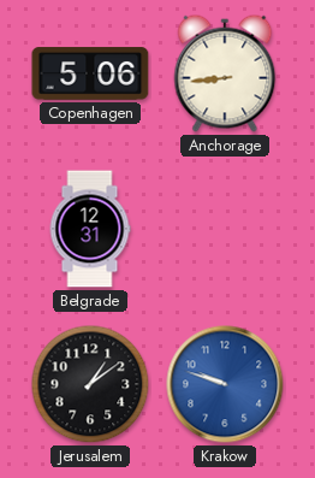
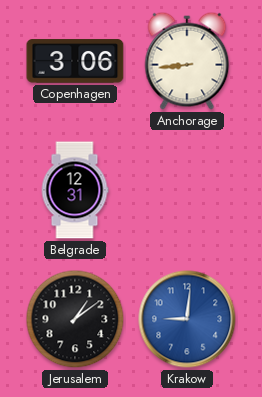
Copenhagen: 5:06 -> 3:06
Krakow: 9:48 -> 9:01
